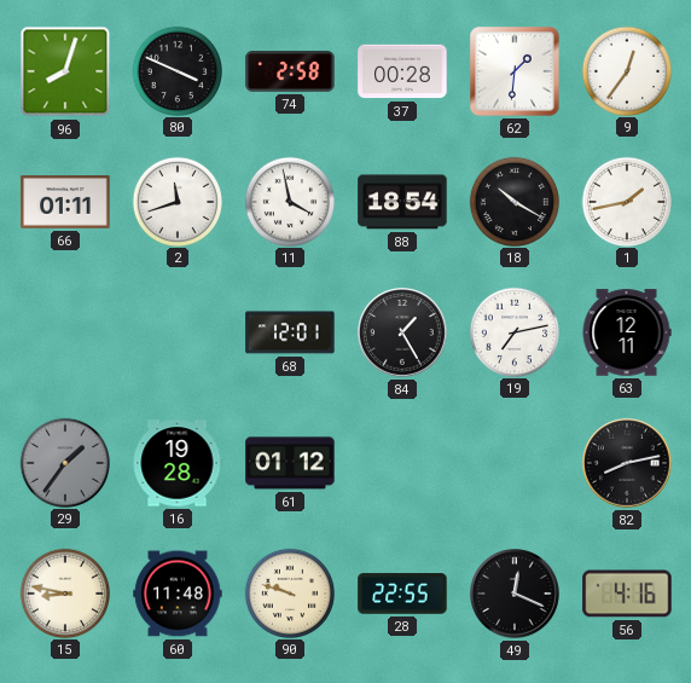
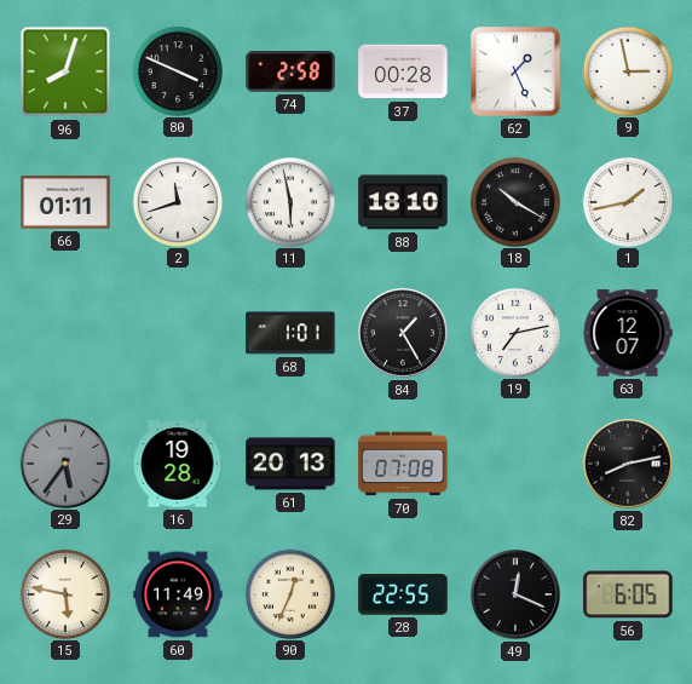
62: 1:31 -> 1:26
9: 12:36 -> 2:58
11: 3:58 -> 5:58
88: 18:54 -> 18:10
68: 12:01 -> 1:01
63: 12:11 -> 12:07
29: 1:36 -> 5:36
61: 01:12 -> 20:13
70: none -> 07:08
15: 8:47 -> 5:47
60: 11:48 -> 11:49
90: 9:48 -> 12:34
56: 4:16 -> 6:05
